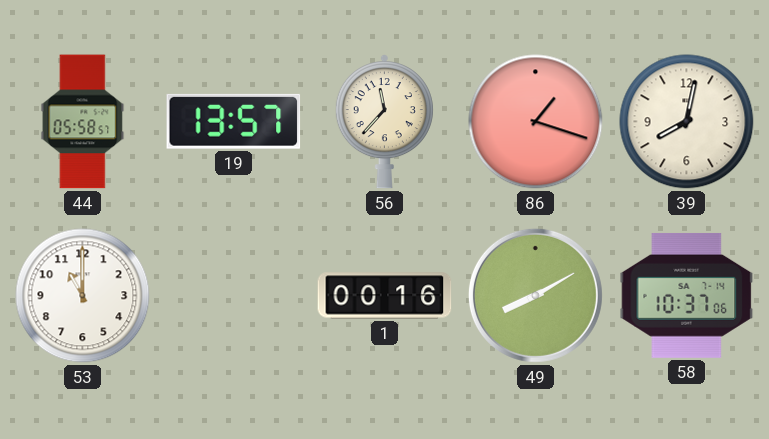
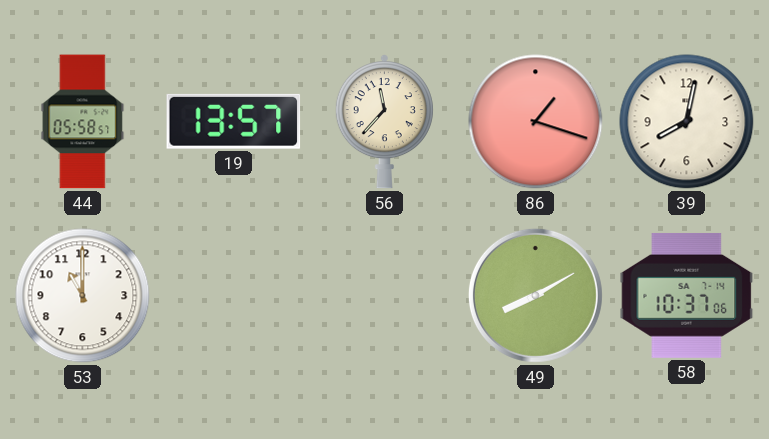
1: 00:16 -> none
